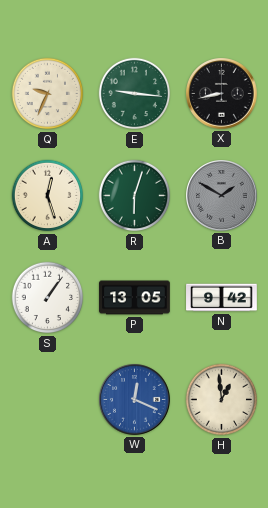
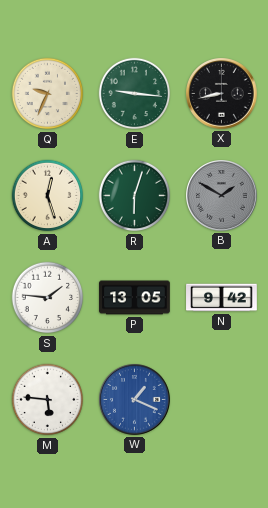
S: 1:06 -> 1:46
M: none -> 5:46
W: 12:19 -> 1:19
H: 12:59 -> none
